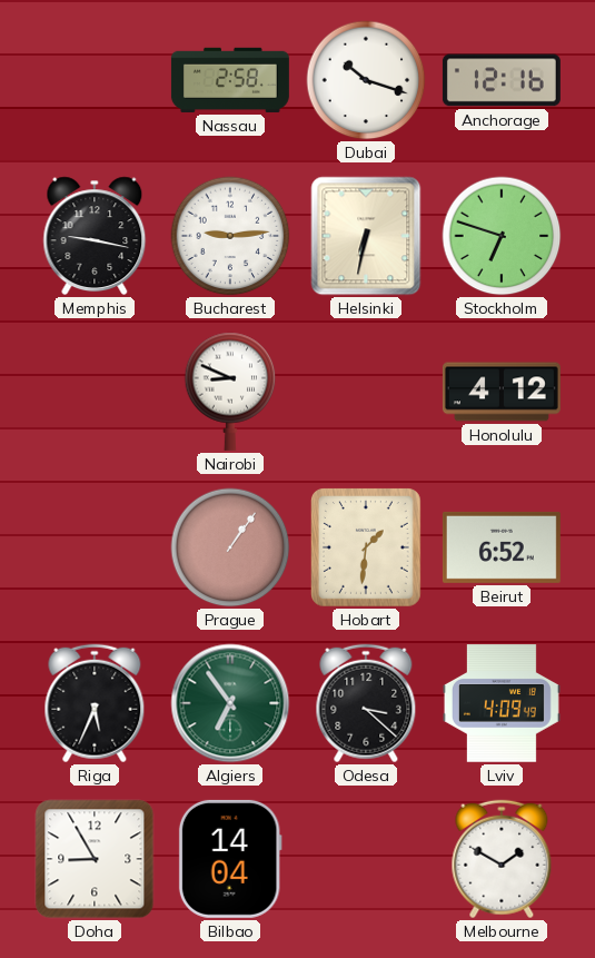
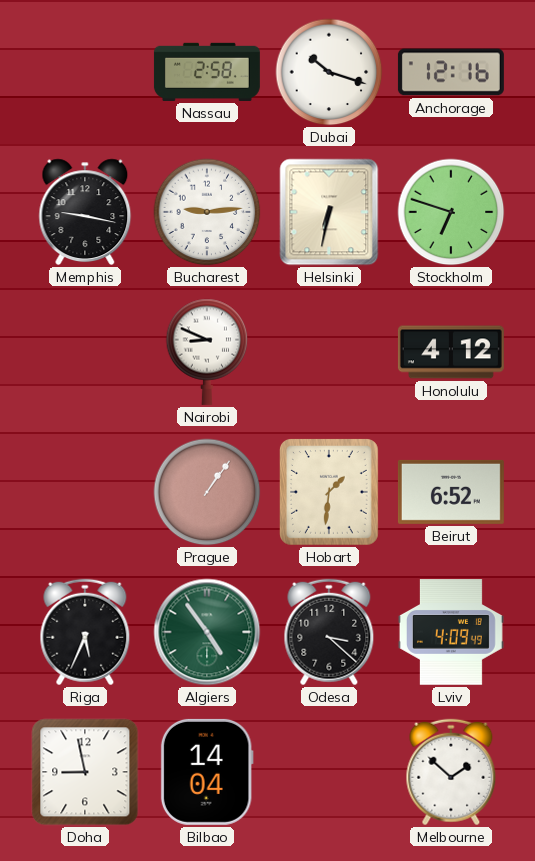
Algiers: 6:54 -> 4:54
Doha: 8:55 -> 8:58
Melbourne: 1:50 -> 1:52
